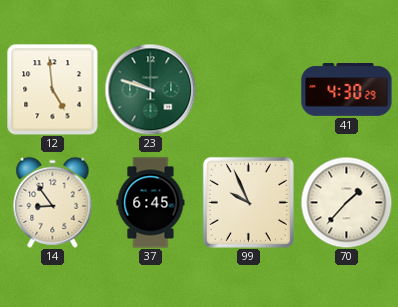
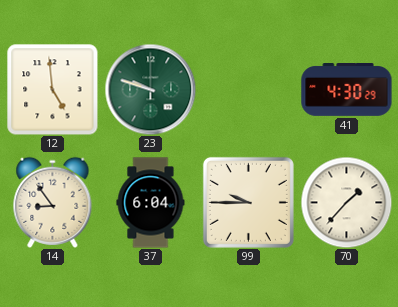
37: 6:45 -> 6:04
99: 9:56 -> 9:45
